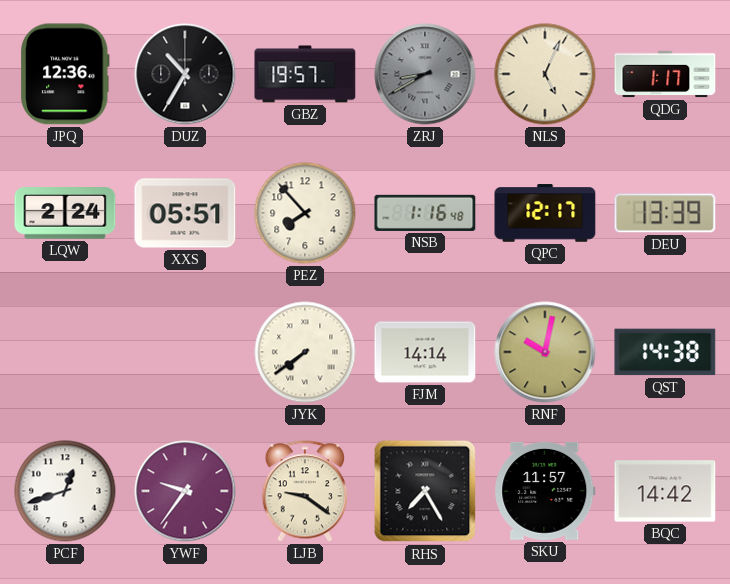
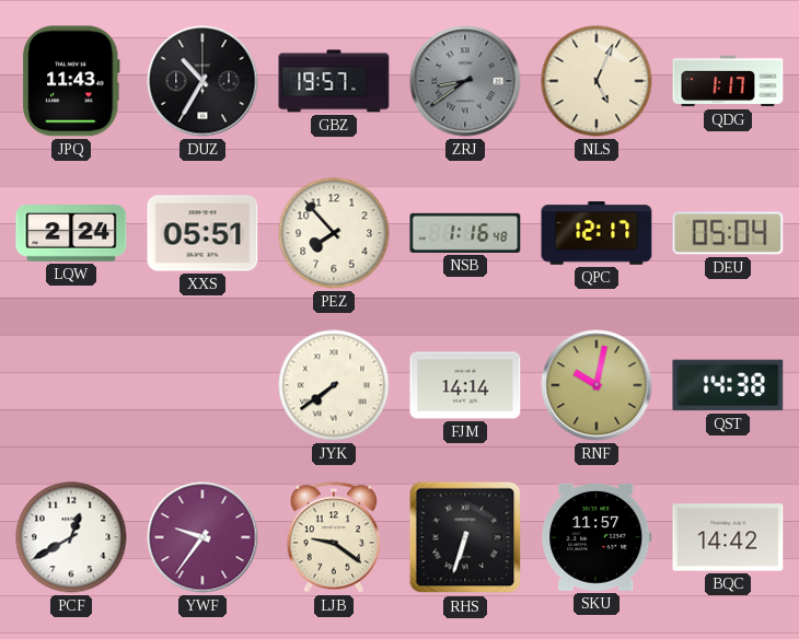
JPQ: 12:36 -> 11:43
ZRJ: 8:40 -> 8:39
DEU: 13:39 -> 05:04
PCF: 12:42 -> 12:40
RHS: 7:25 -> 6:33
